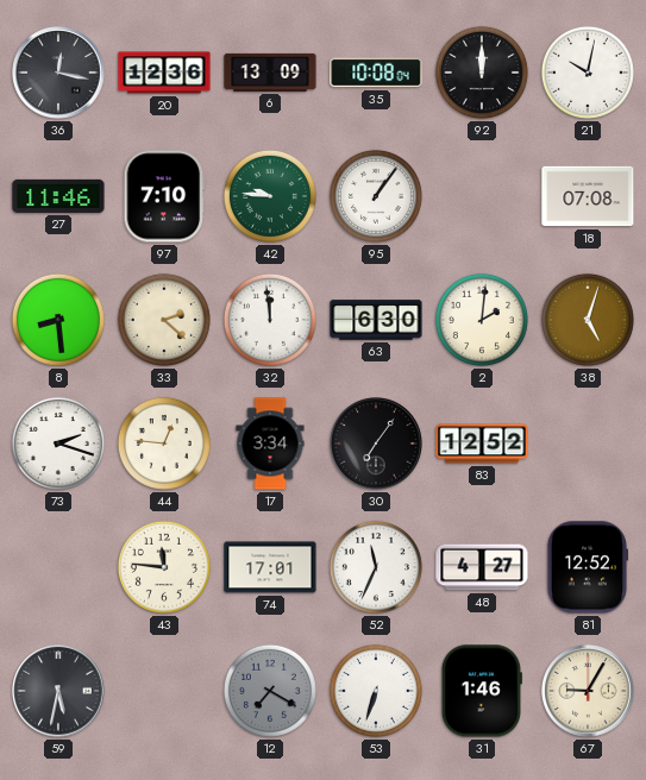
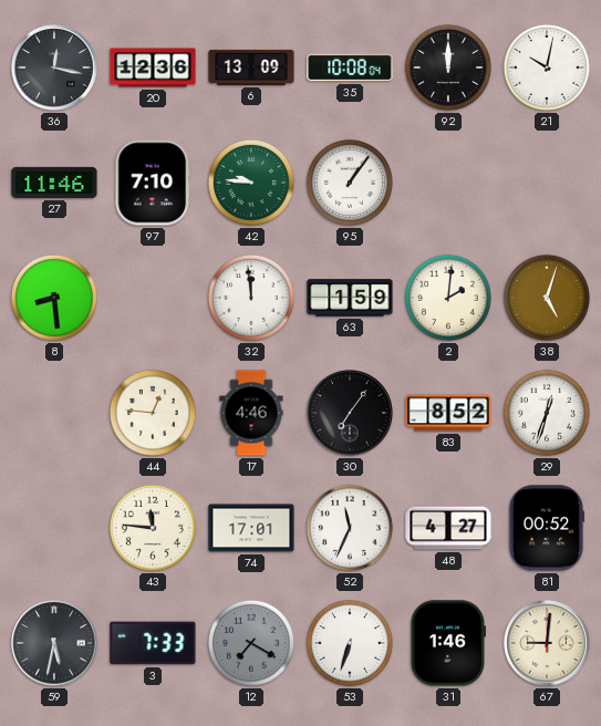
18: 07:08 -> none
33: 2:22 -> none
63: 6:30 -> 1:59
73: 2:18 -> none
17: 3:34 -> 4:46
83: 12:52 -> 8:52
29: none -> 12:33
81: 12:52 -> 00:52
3: none -> 7:33
67: 9:05 -> 9:01
